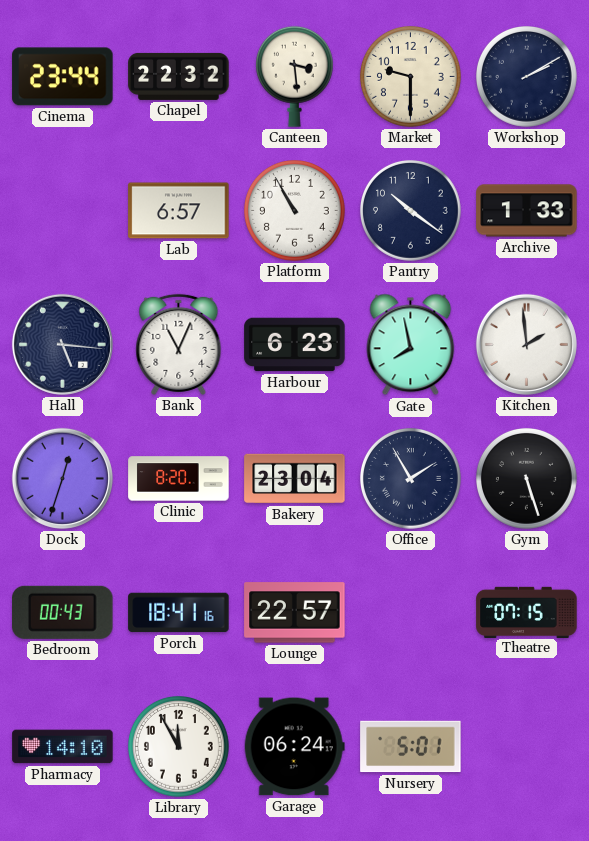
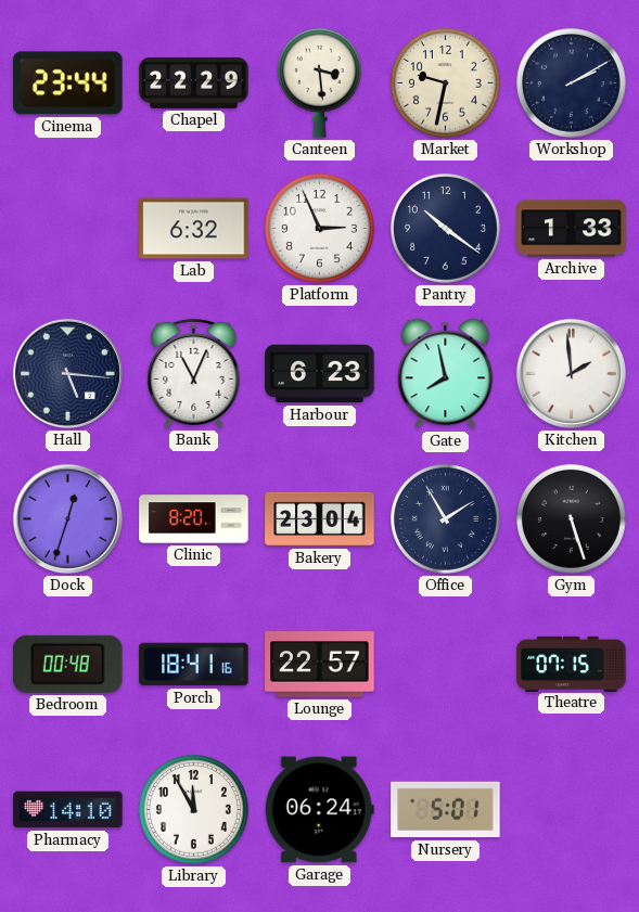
Chapel: 22:32 -> 22:29
Market: 9:30 -> 9:32
Lab: 6:57 -> 6:32
Platform: 10:55 -> 2:56
Bedroom: 00:43 -> 00:48
